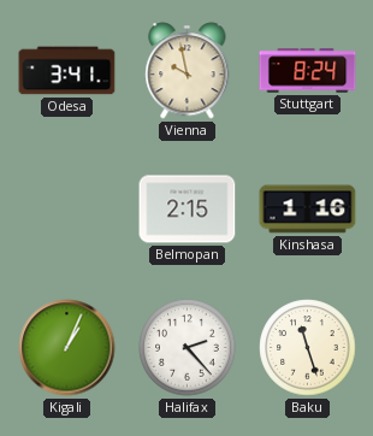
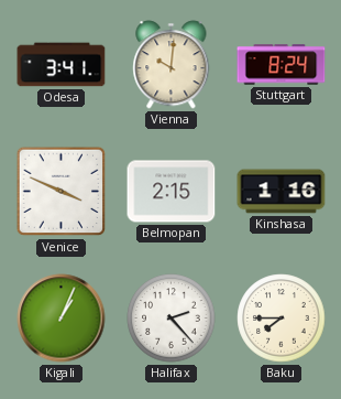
Vienna: 9:58 -> 10:01
Venice: none -> 3:49
Baku: 11:27 -> 7:45
